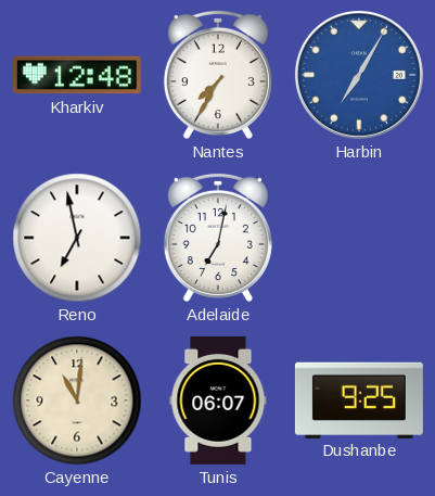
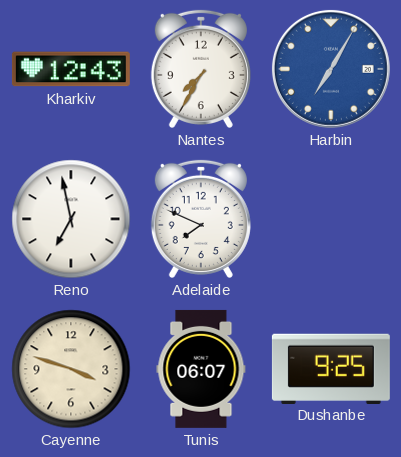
Kharkiv: 12:48 -> 12:43
Adelaide: 7:02 -> 7:49
Cayenne: 11:01 -> 3:48
